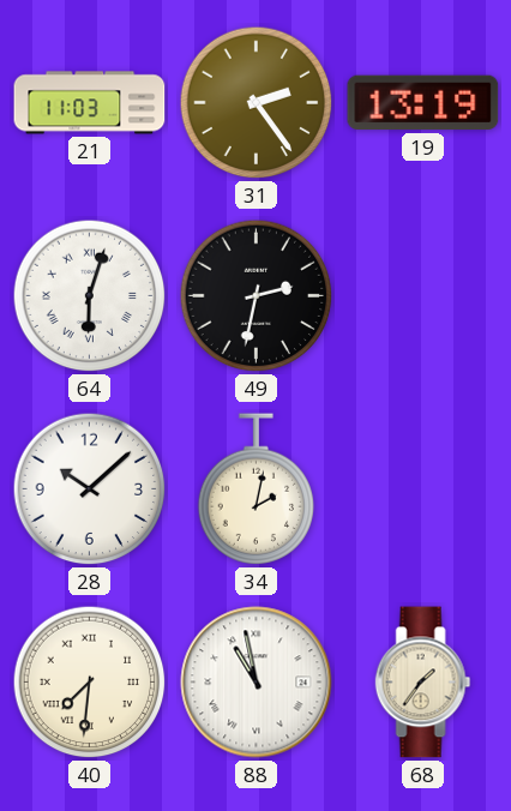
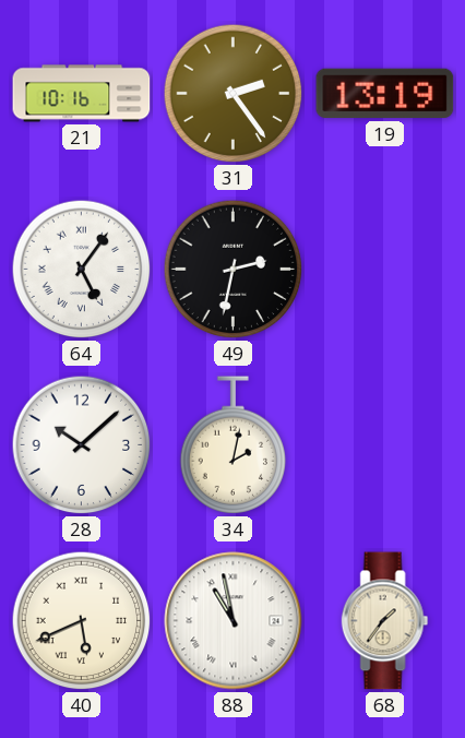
21: 11:03 -> 10:16
64: 6:03 -> 5:06
40: 7:31 -> 5:41
